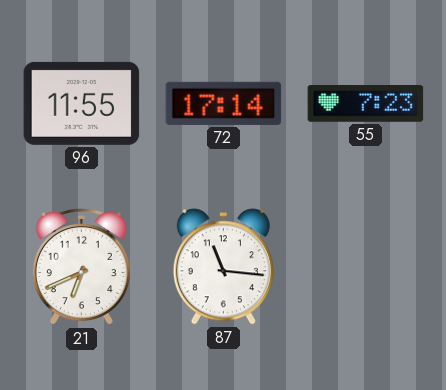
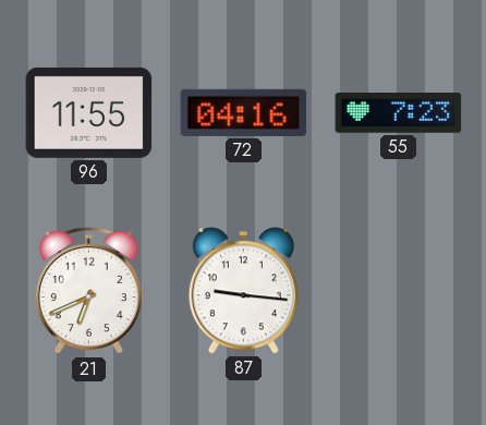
72: 17:14 -> 04:16
87: 11:16 -> 9:16
